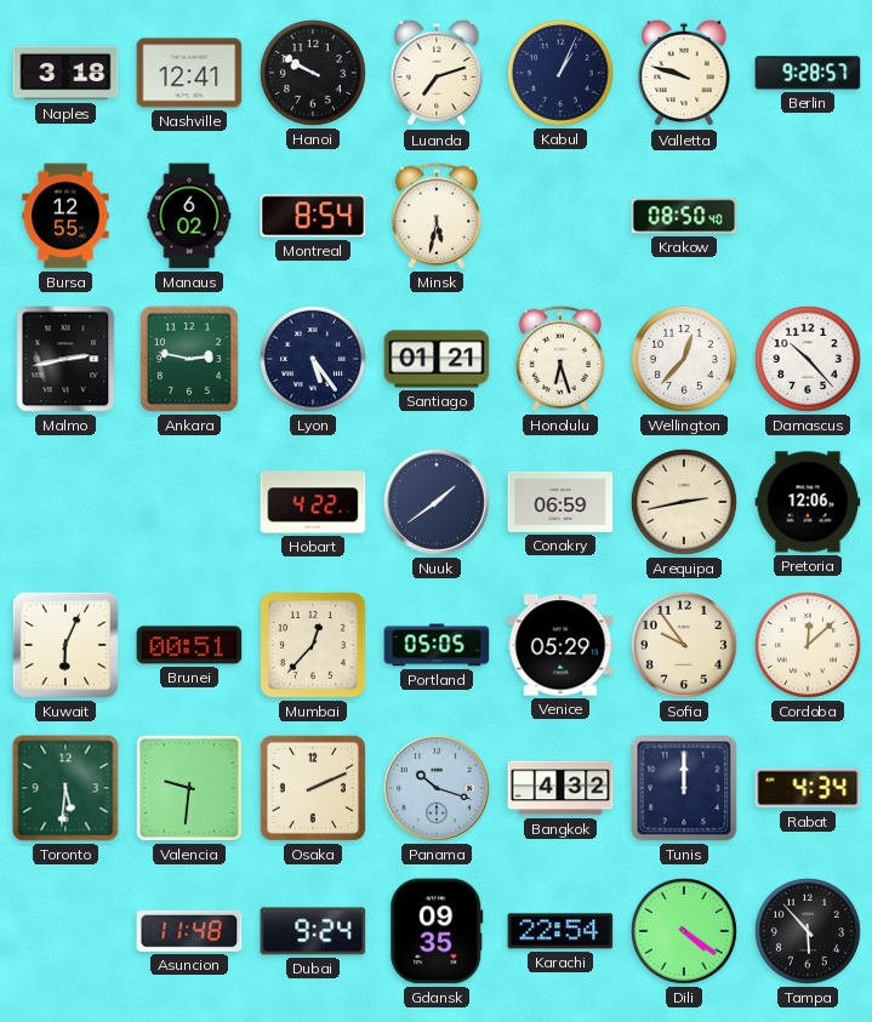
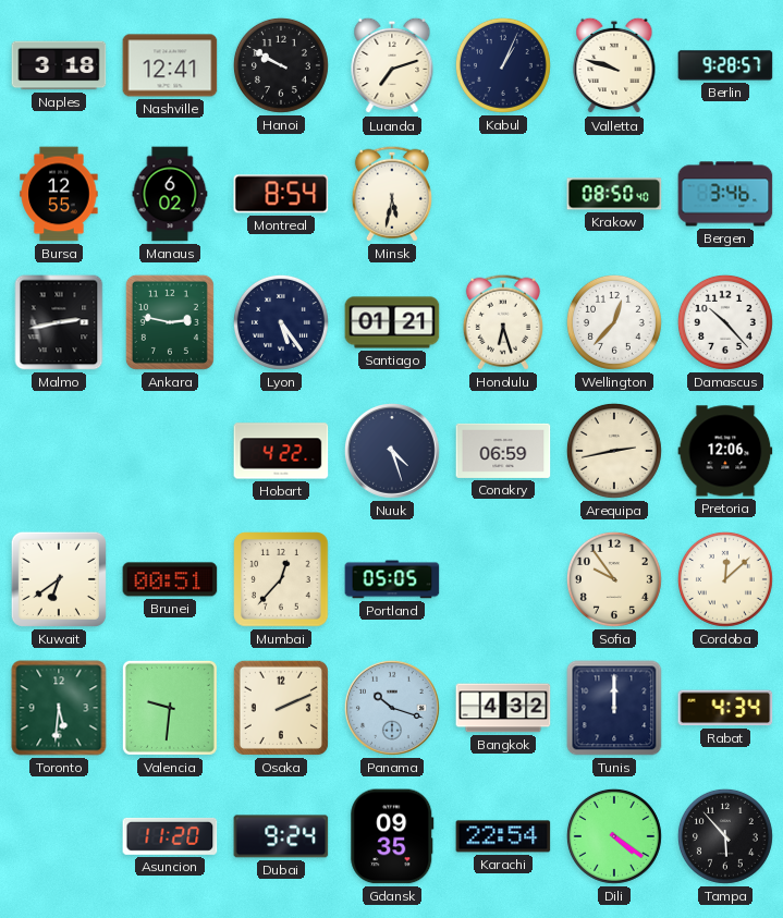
Bergen: none -> 3:46
Nuuk: 1:39 -> 4:27
Kuwait: 6:04 -> 6:39
Venice: 05:29 -> none
Asuncion: 11:48 -> 11:20
